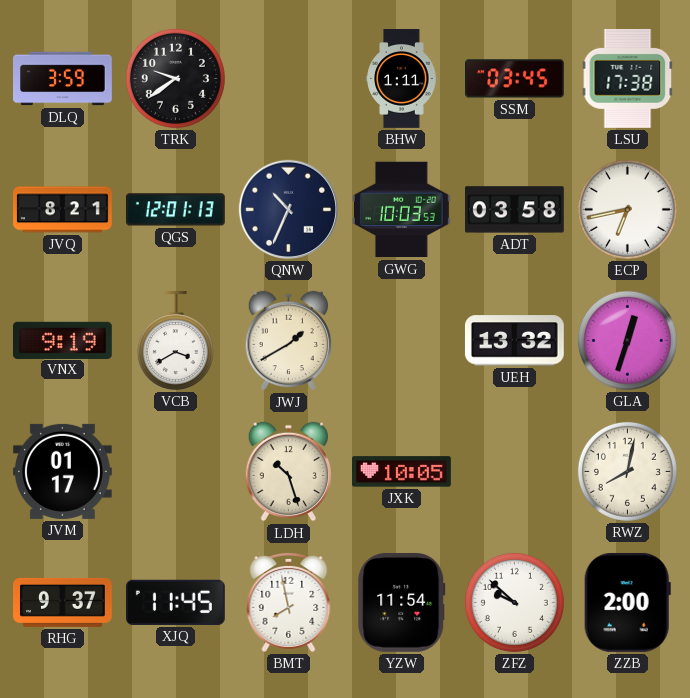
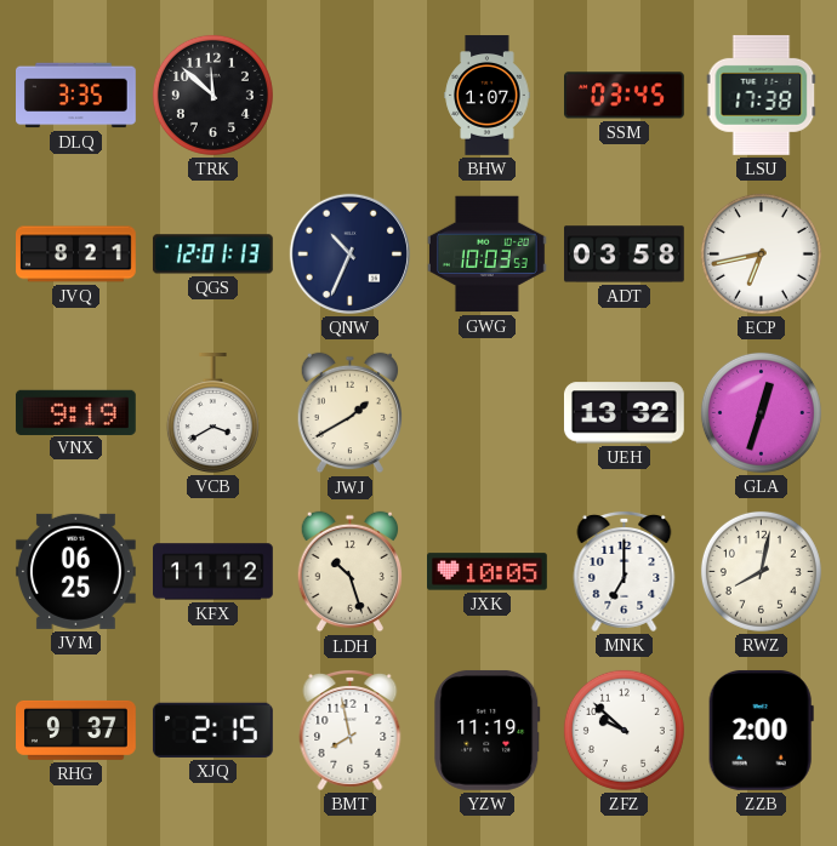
DLQ: 3:59 -> 3:35
TRK: 9:39 -> 11:52
BHW: 1:11 -> 1:07
JVM: 01:17 -> 06:25
KFX: none -> 11:12
MNK: none -> 7:00
XJQ: 11:45 -> 2:15
YZW: 11:54 -> 11:19
